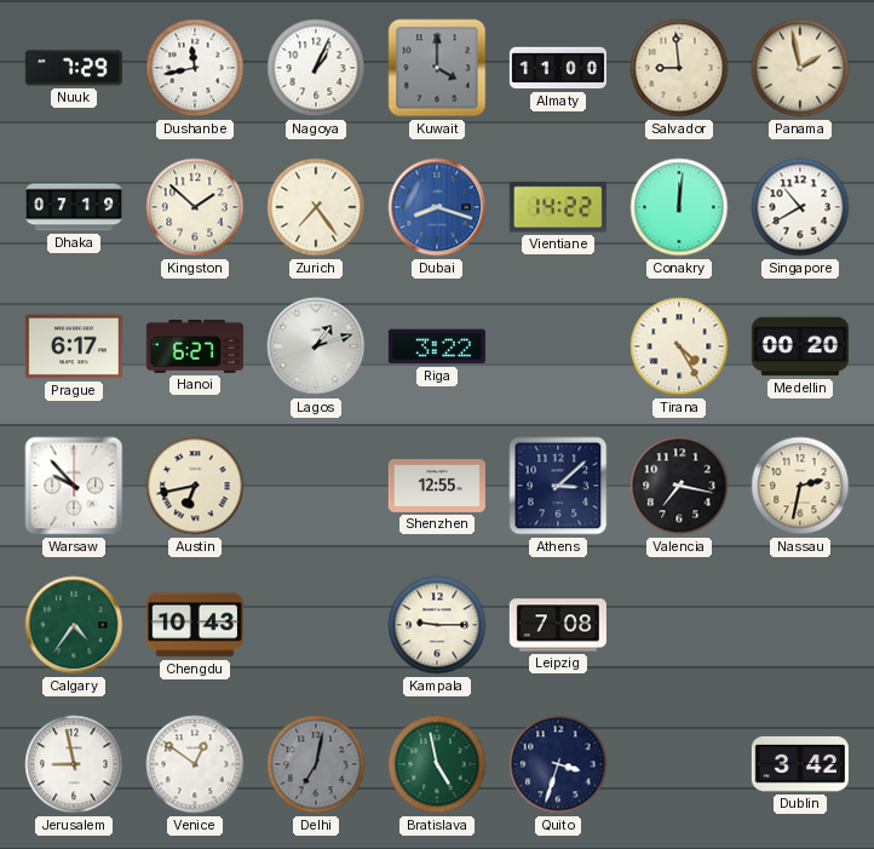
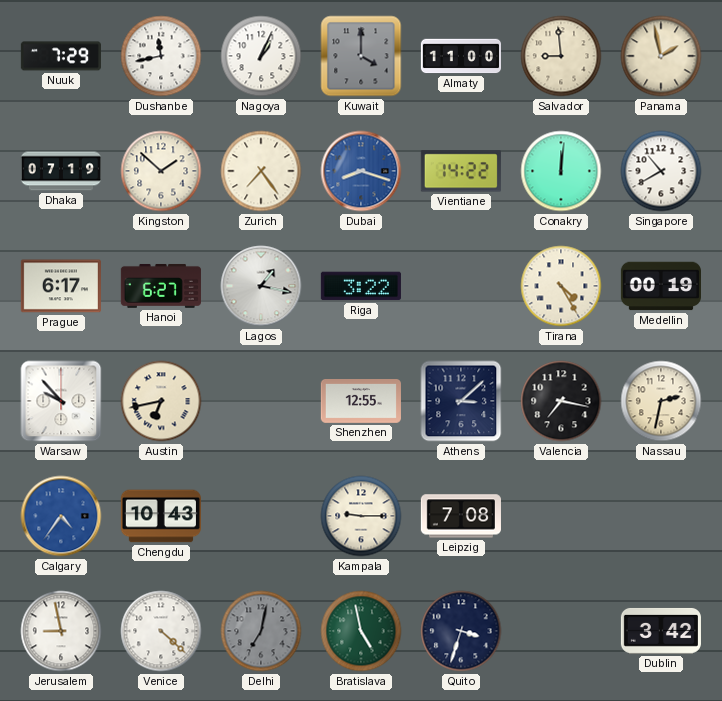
Lagos: 1:12 -> 1:17
Medellin: 00:20 -> 00:19
Calgary dial: green -> blue
Venice: 12:51 -> 4:22
